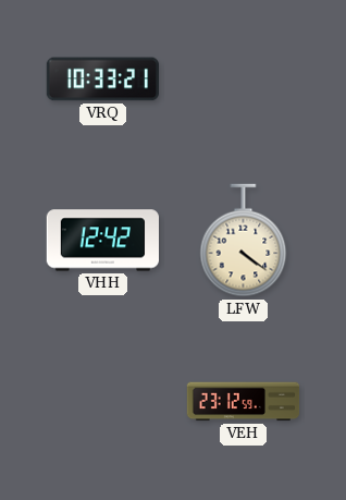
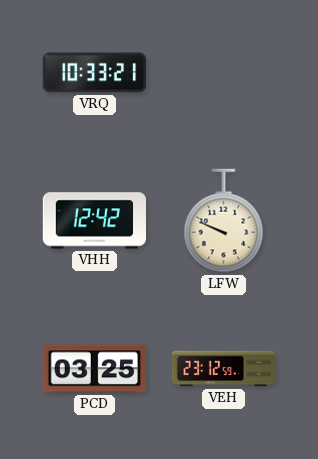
LFW: 4:21 -> 9:49
PCD: none -> 03:25
